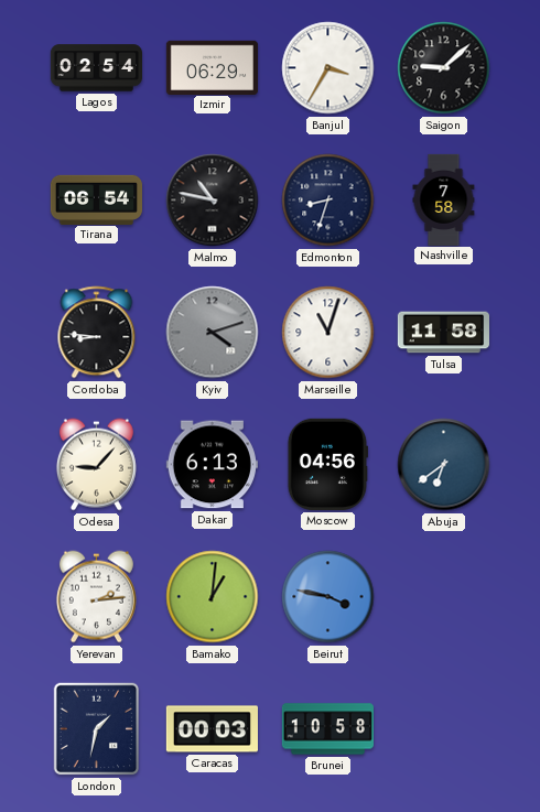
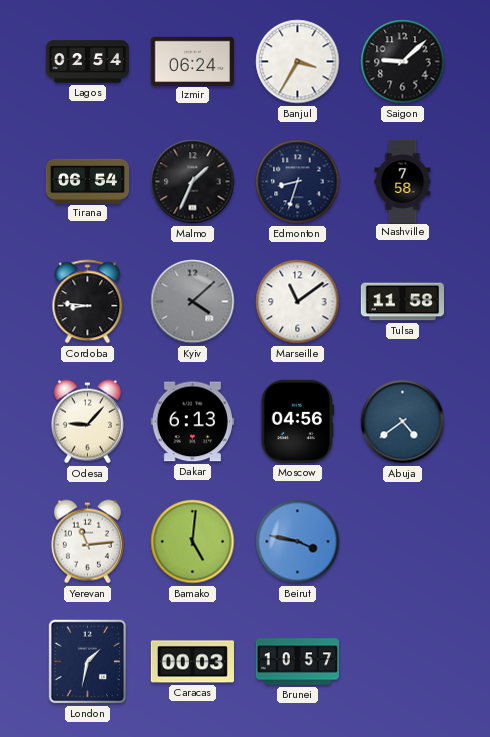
Izmir: 06:29 -> 06:24
Malmo: 10:47 -> 1:34
Kyiv: 4:12 -> 4:08
Marseille: 11:03 -> 11:09
Abuja: 6:39 -> 4:39
Yerevan: 2:14 -> 11:14
Bamako: 1:01 -> 5:01
Brunei: 10:58 -> 10:57
